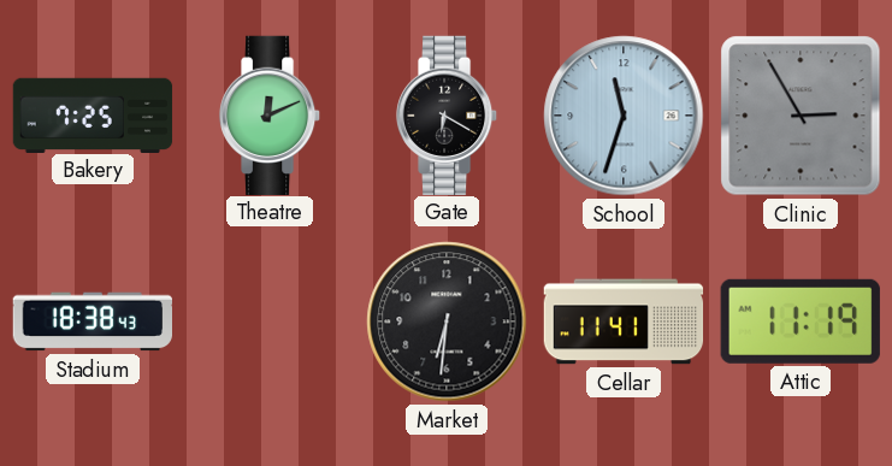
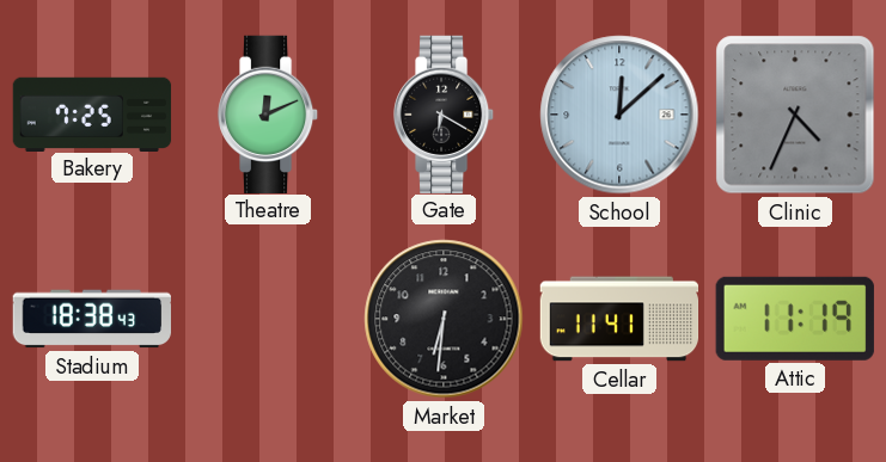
School: 11:33 -> 12:08
Clinic: 2:55 -> 4:34
